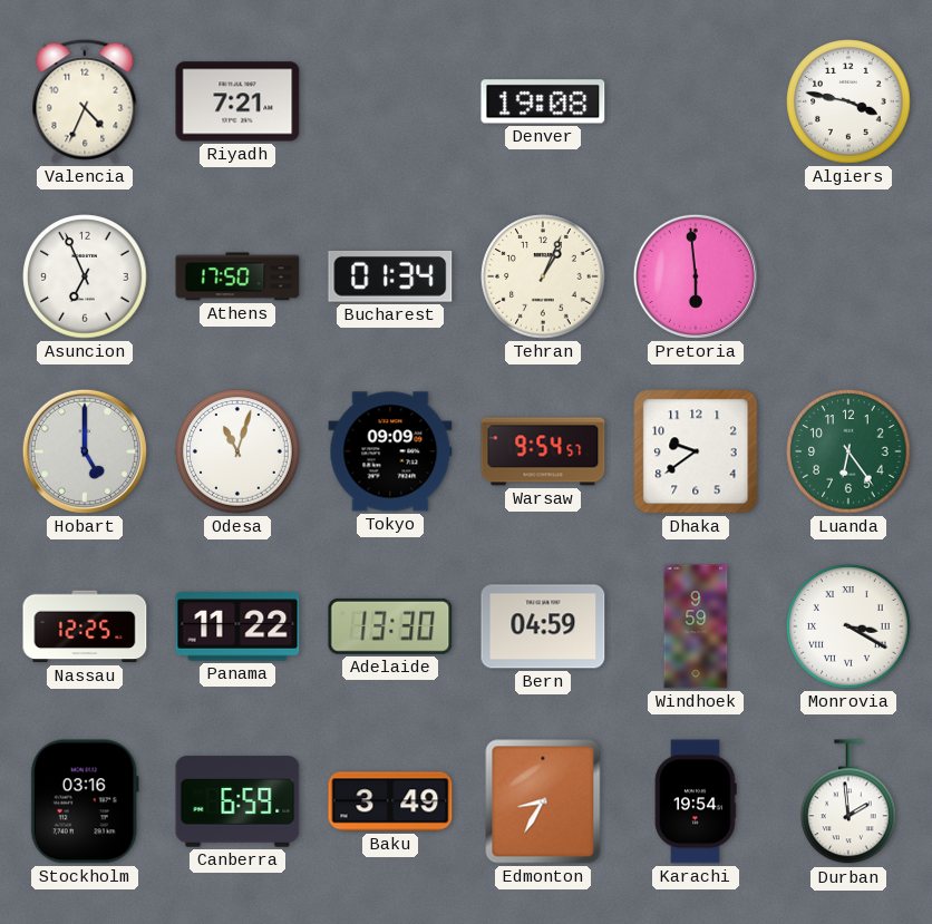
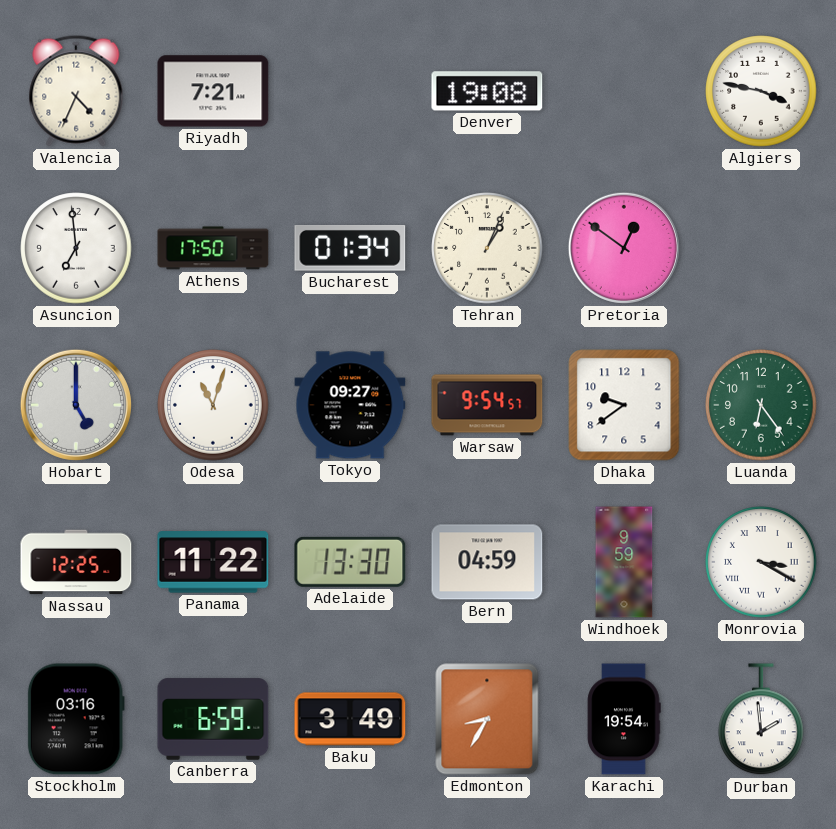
Asuncion: 6:56 -> 6:59
Pretoria: 5:59 -> 12:51
Tokyo: 09:09 -> 09:27
